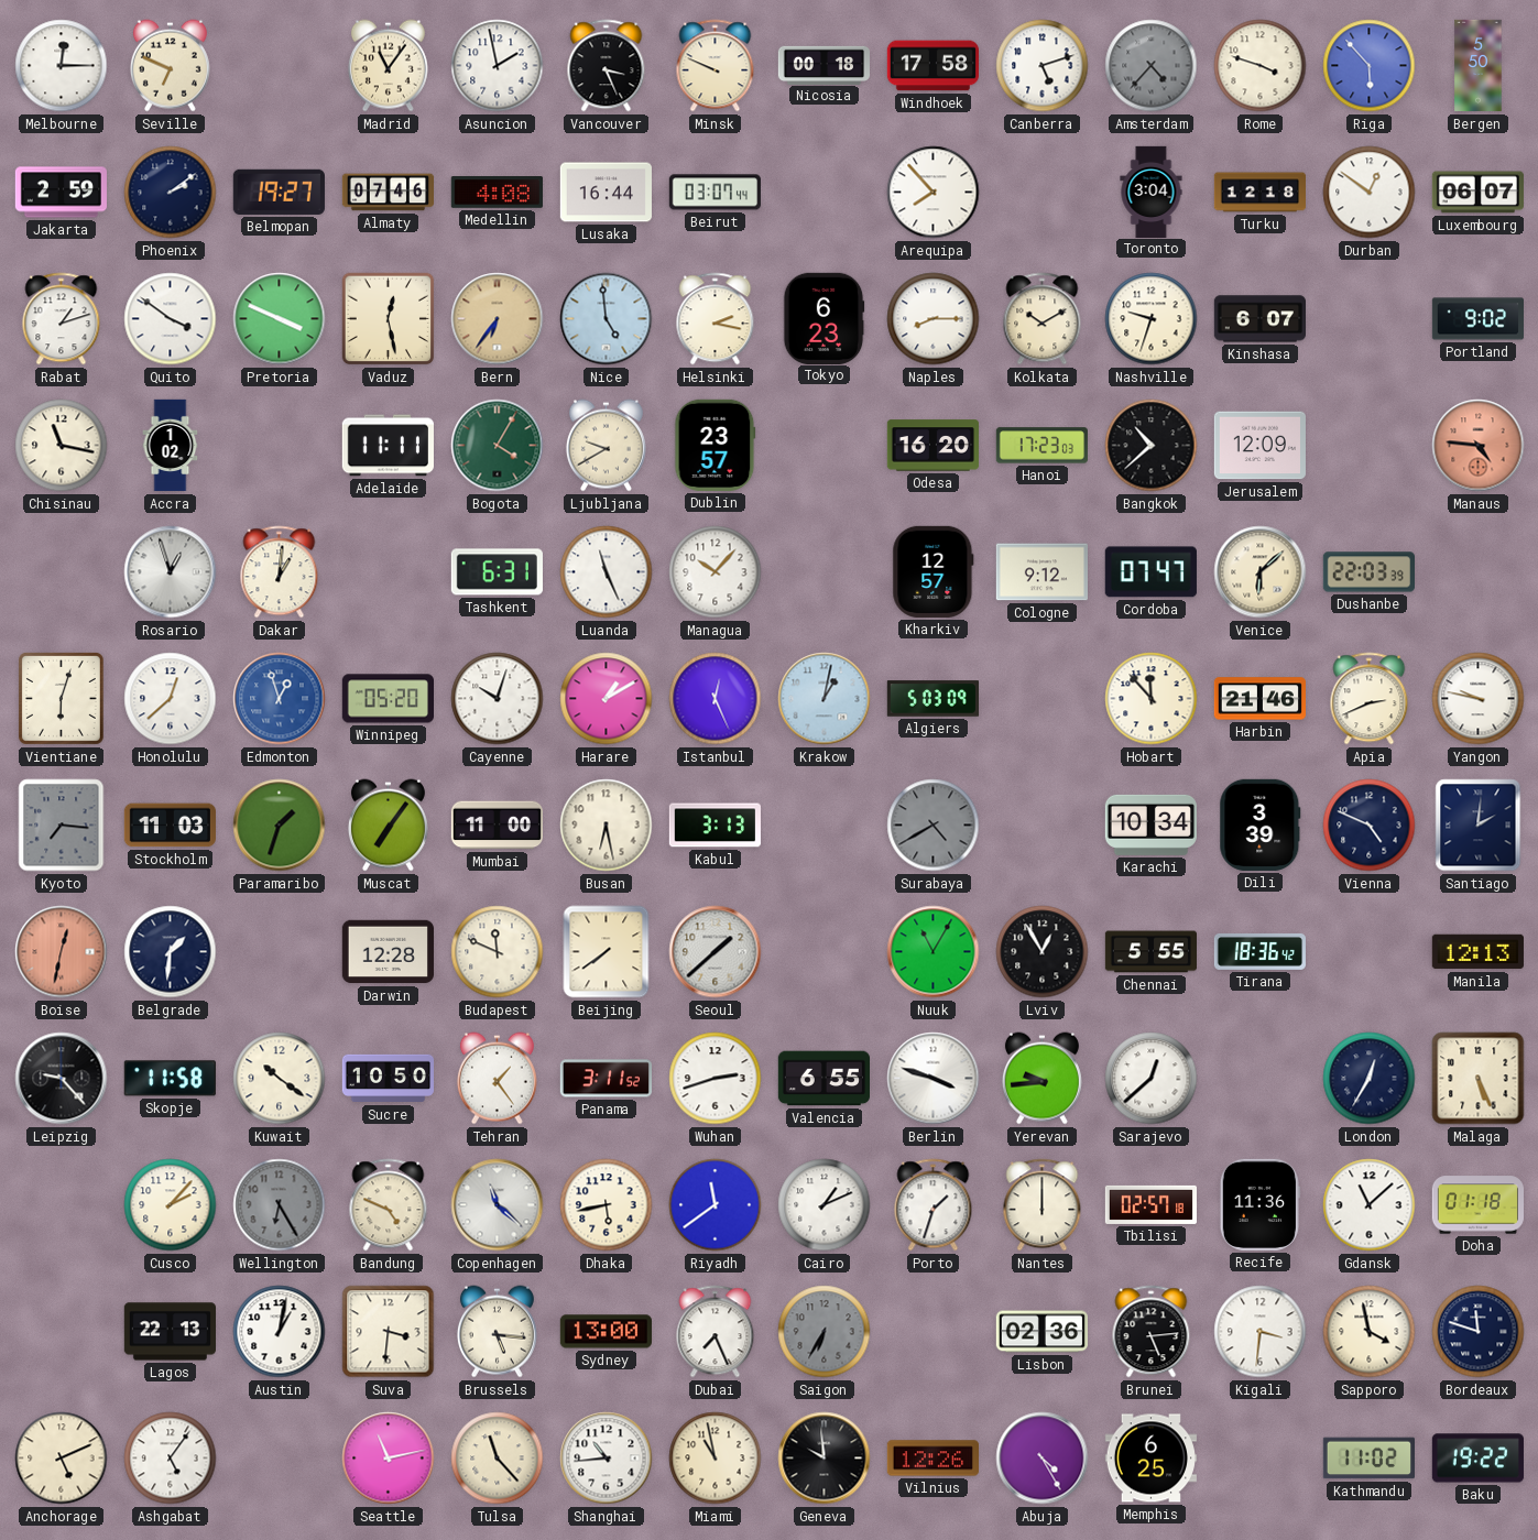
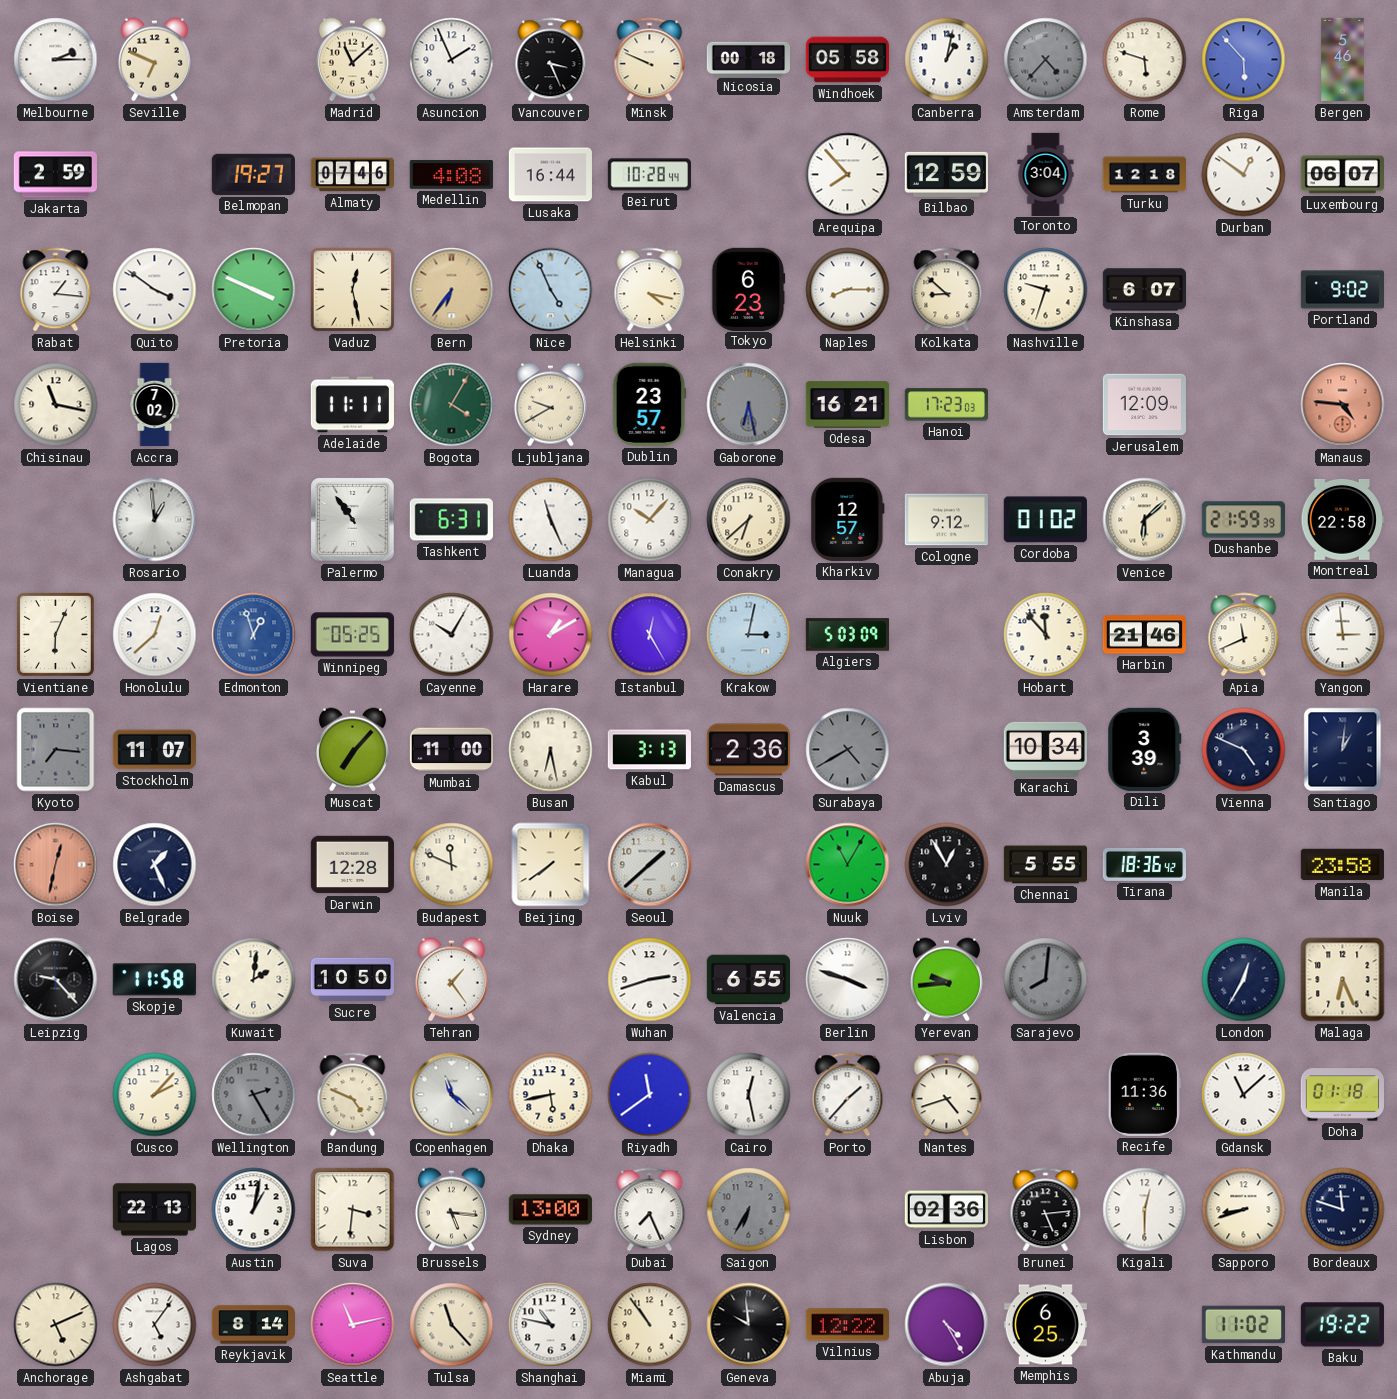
Melbourne: 12:15 -> 2:15
Madrid: 11:06 -> 11:08
Asuncion: 1:58 -> 1:56
Windhoek: 17:58 -> 05:58
Canberra: 5:12 -> 1:02
Rome: 3:48 -> 5:48
Bergen: 5:50 -> 5:46
Phoenix: 2:09 -> none
Beirut: 03:07 -> 10:28
Bilbao: none -> 12:59
Rabat: 1:12 -> 1:16
Nice: 4:59 -> 4:56
Helsinki: 2:17 -> 4:17
Kolkata: 10:10 -> 8:52
Accra: 1:02 -> 7:02
Gaborone: none -> 6:28
Odesa: 16:20 -> 16:21
Bangkok: 10:38 -> none
Rosario: 12:57 -> 12:59
Dakar: 1:01 -> none
Palermo: none -> 10:54
Conakry: none -> 6:38
Cordoba: 07:47 -> 01:02
Dushanbe: 22:03 -> 21:59
Montreal: none -> 22:58
Vientiane: 6:03 -> 6:04
Winnipeg: 05:20 -> 05:25
Cayenne: 10:03 -> 10:05
Istanbul: 12:26 -> 12:25
Krakow: 1:02 -> 3:02
Apia: 2:41 -> 11:41
Yangon: 9:47 -> 2:59
Stockholm: 11:03 -> 11:07
Paramaribo: 1:33 -> none
Muscat: 7:06 -> 7:07
Damascus: none -> 2:36
Santiago: 2:01 -> 1:01
Belgrade: 1:31 -> 1:26
Manila: 12:13 -> 23:58
Kuwait: 10:21 -> 2:01
Panama: 3:11 -> none
Sarajevo: 12:38 -> 8:01
Sarajevo dial: white -> grey
Malaga: 5:26 -> 6:26
Wellington: 6:25 -> 2:25
Cairo: 1:11 -> 12:28
Porto: 1:33 -> 1:37
Nantes: 12:00 -> 4:42
Tbilisi: 02:57 -> none
Kigali: 3:31 -> 12:30
Sapporo: 3:58 -> 8:42
Reykjavik: none -> 8:14
Shanghai: 10:44 -> 10:47
Miami: 10:58 -> 10:54
Vilnius: 12:26 -> 12:22
